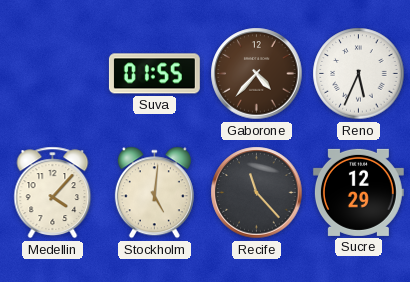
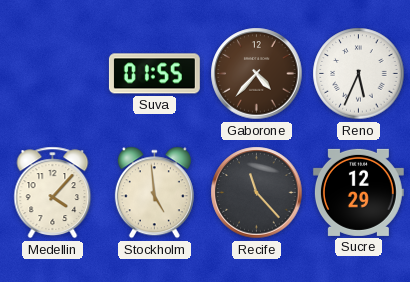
Stockholm: 5:01 -> 4:59
